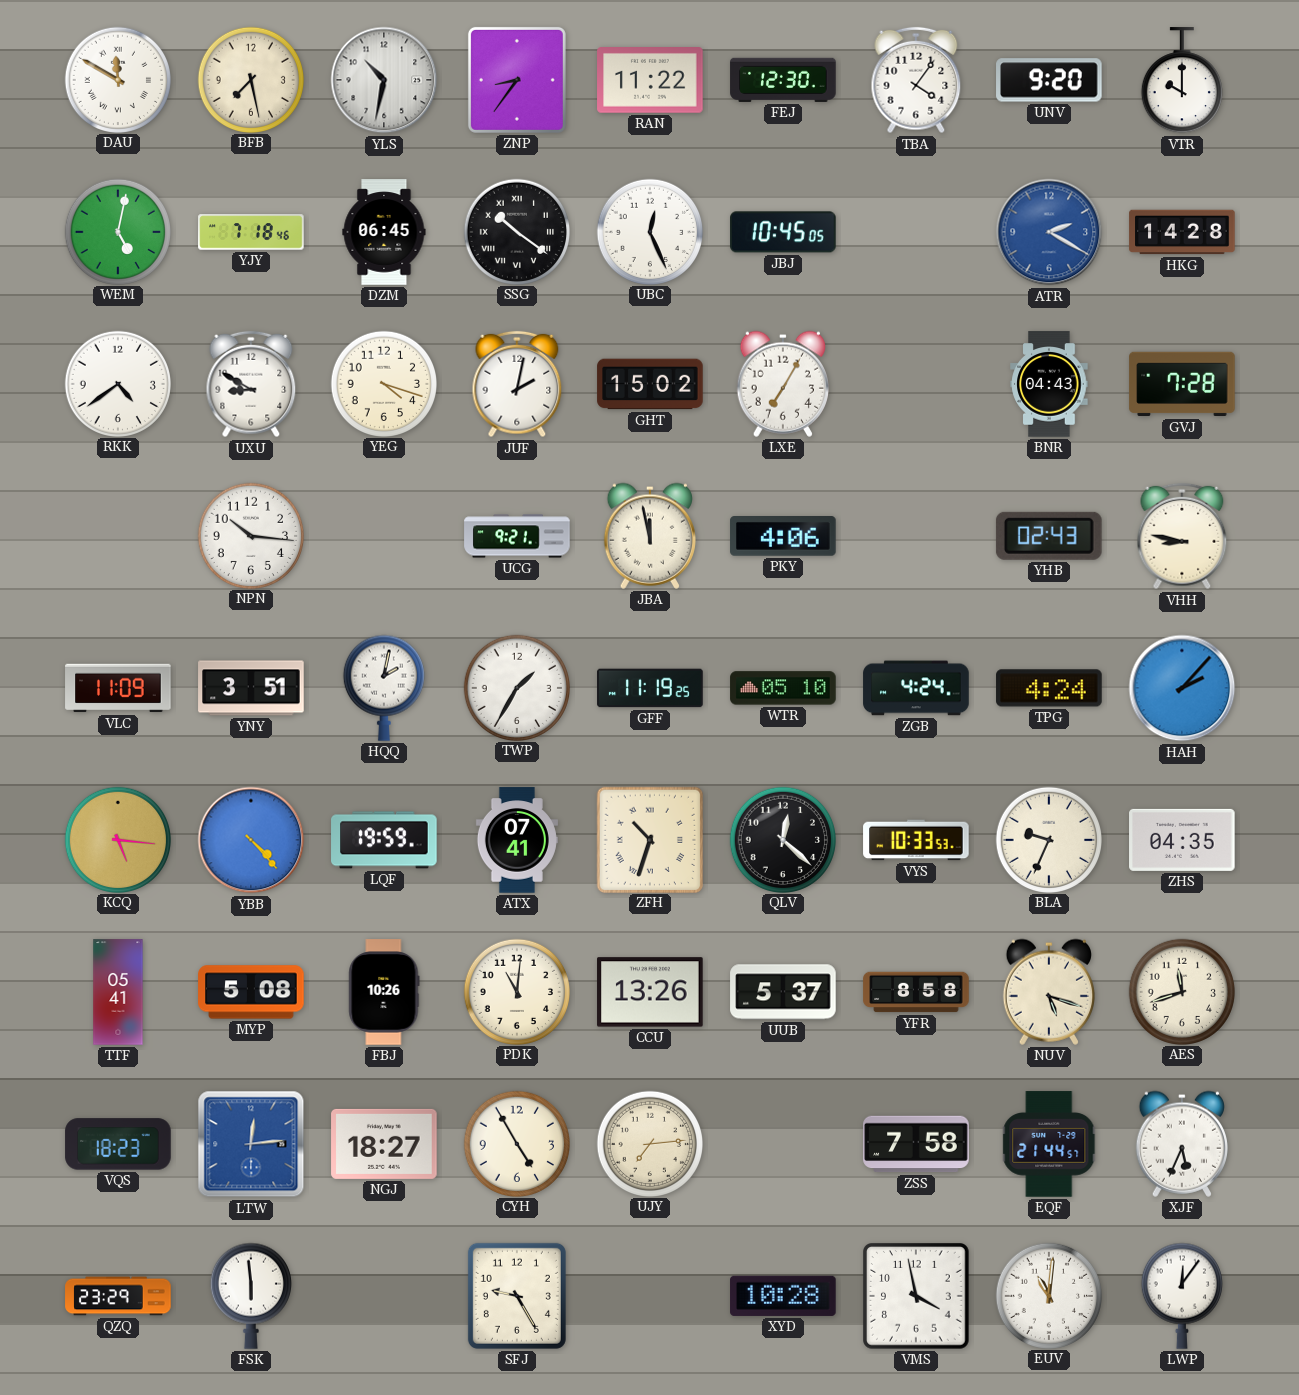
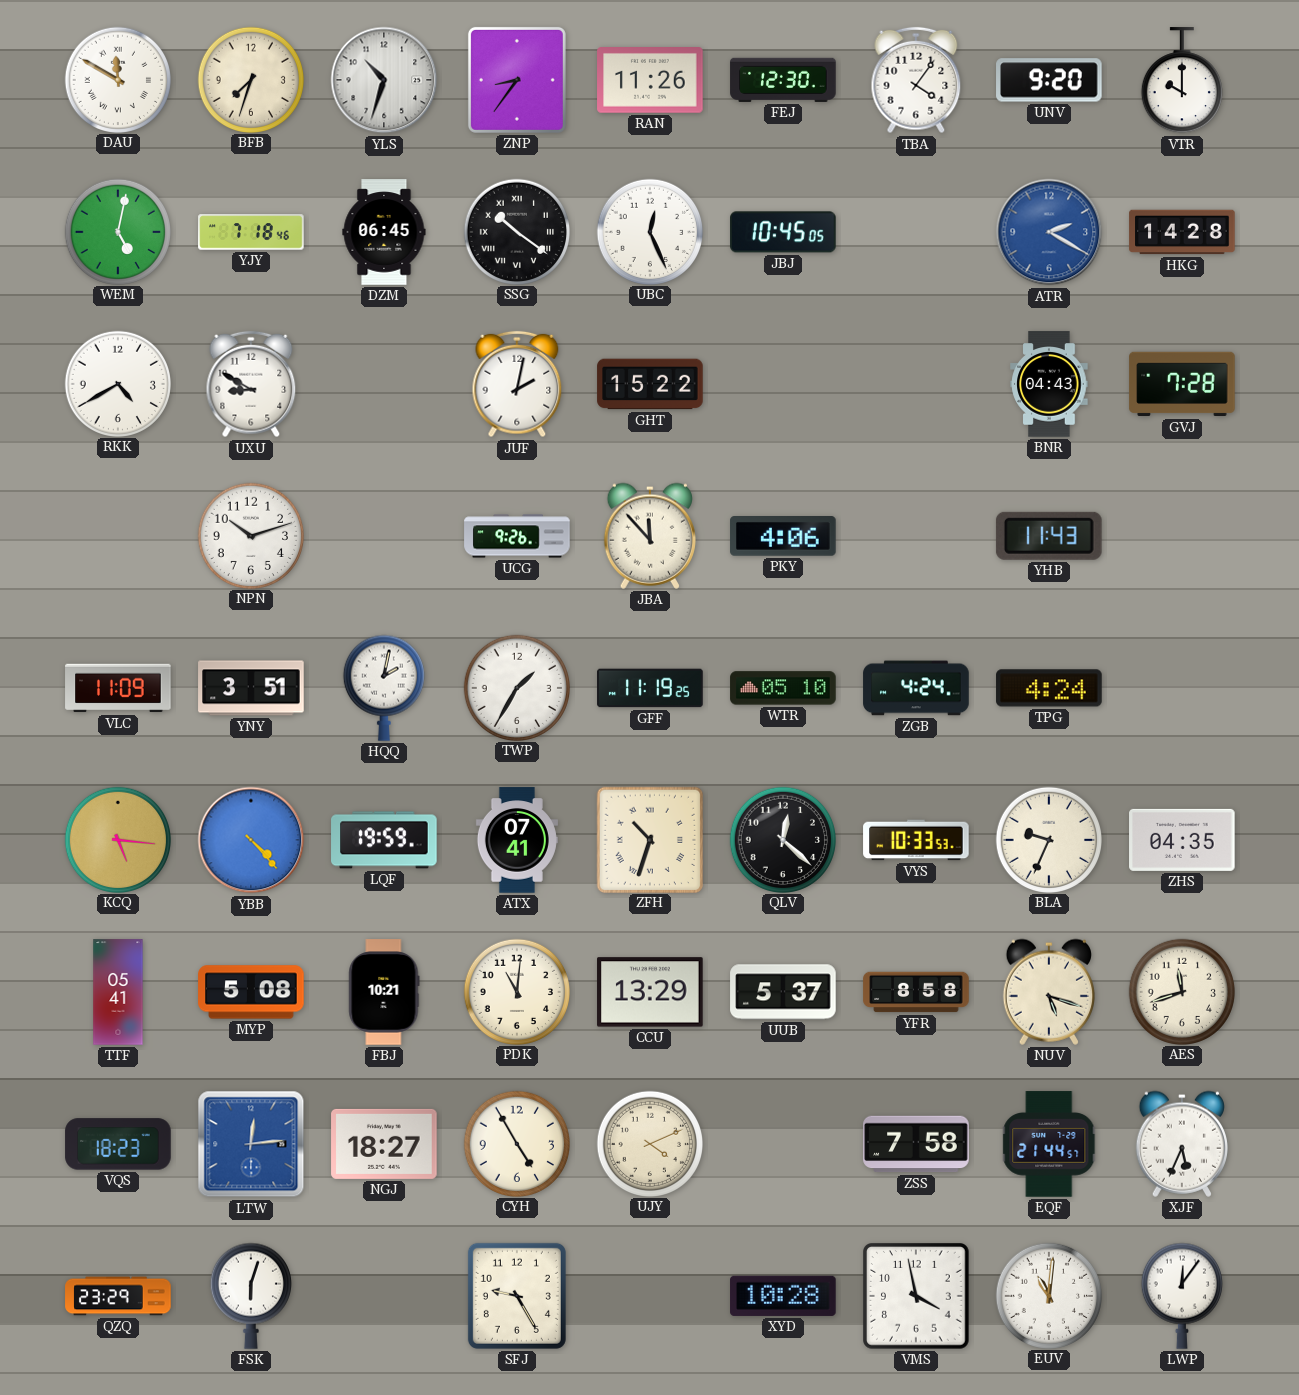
BFB: 7:28 -> 7:33
YLS: 10:32 -> 10:33
RAN: 11:22 -> 11:26
RKK: 4:39 -> 4:40
YEG: 4:18 -> none
GHT: 15:02 -> 15:22
LXE: 7:05 -> none
NPN: 10:16 -> 10:12
UCG: 9:21 -> 9:26
JBA: 11:58 -> 11:53
YHB: 02:43 -> 11:43
VHH: 8:47 -> none
HAH: 2:07 -> none
FBJ: 10:26 -> 10:21
CCU: 13:26 -> 13:29
UJY: 7:14 -> 4:11
FSK: 5:59 -> 6:03
